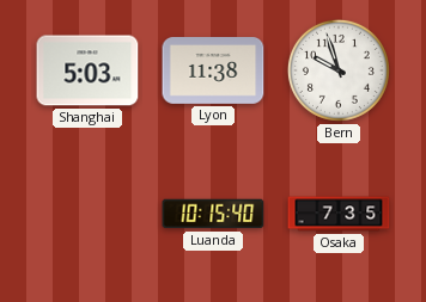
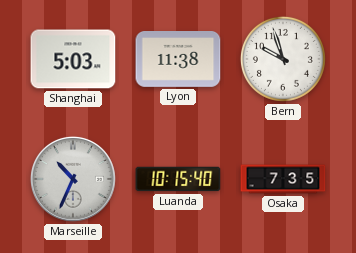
Marseille: none -> 10:34
